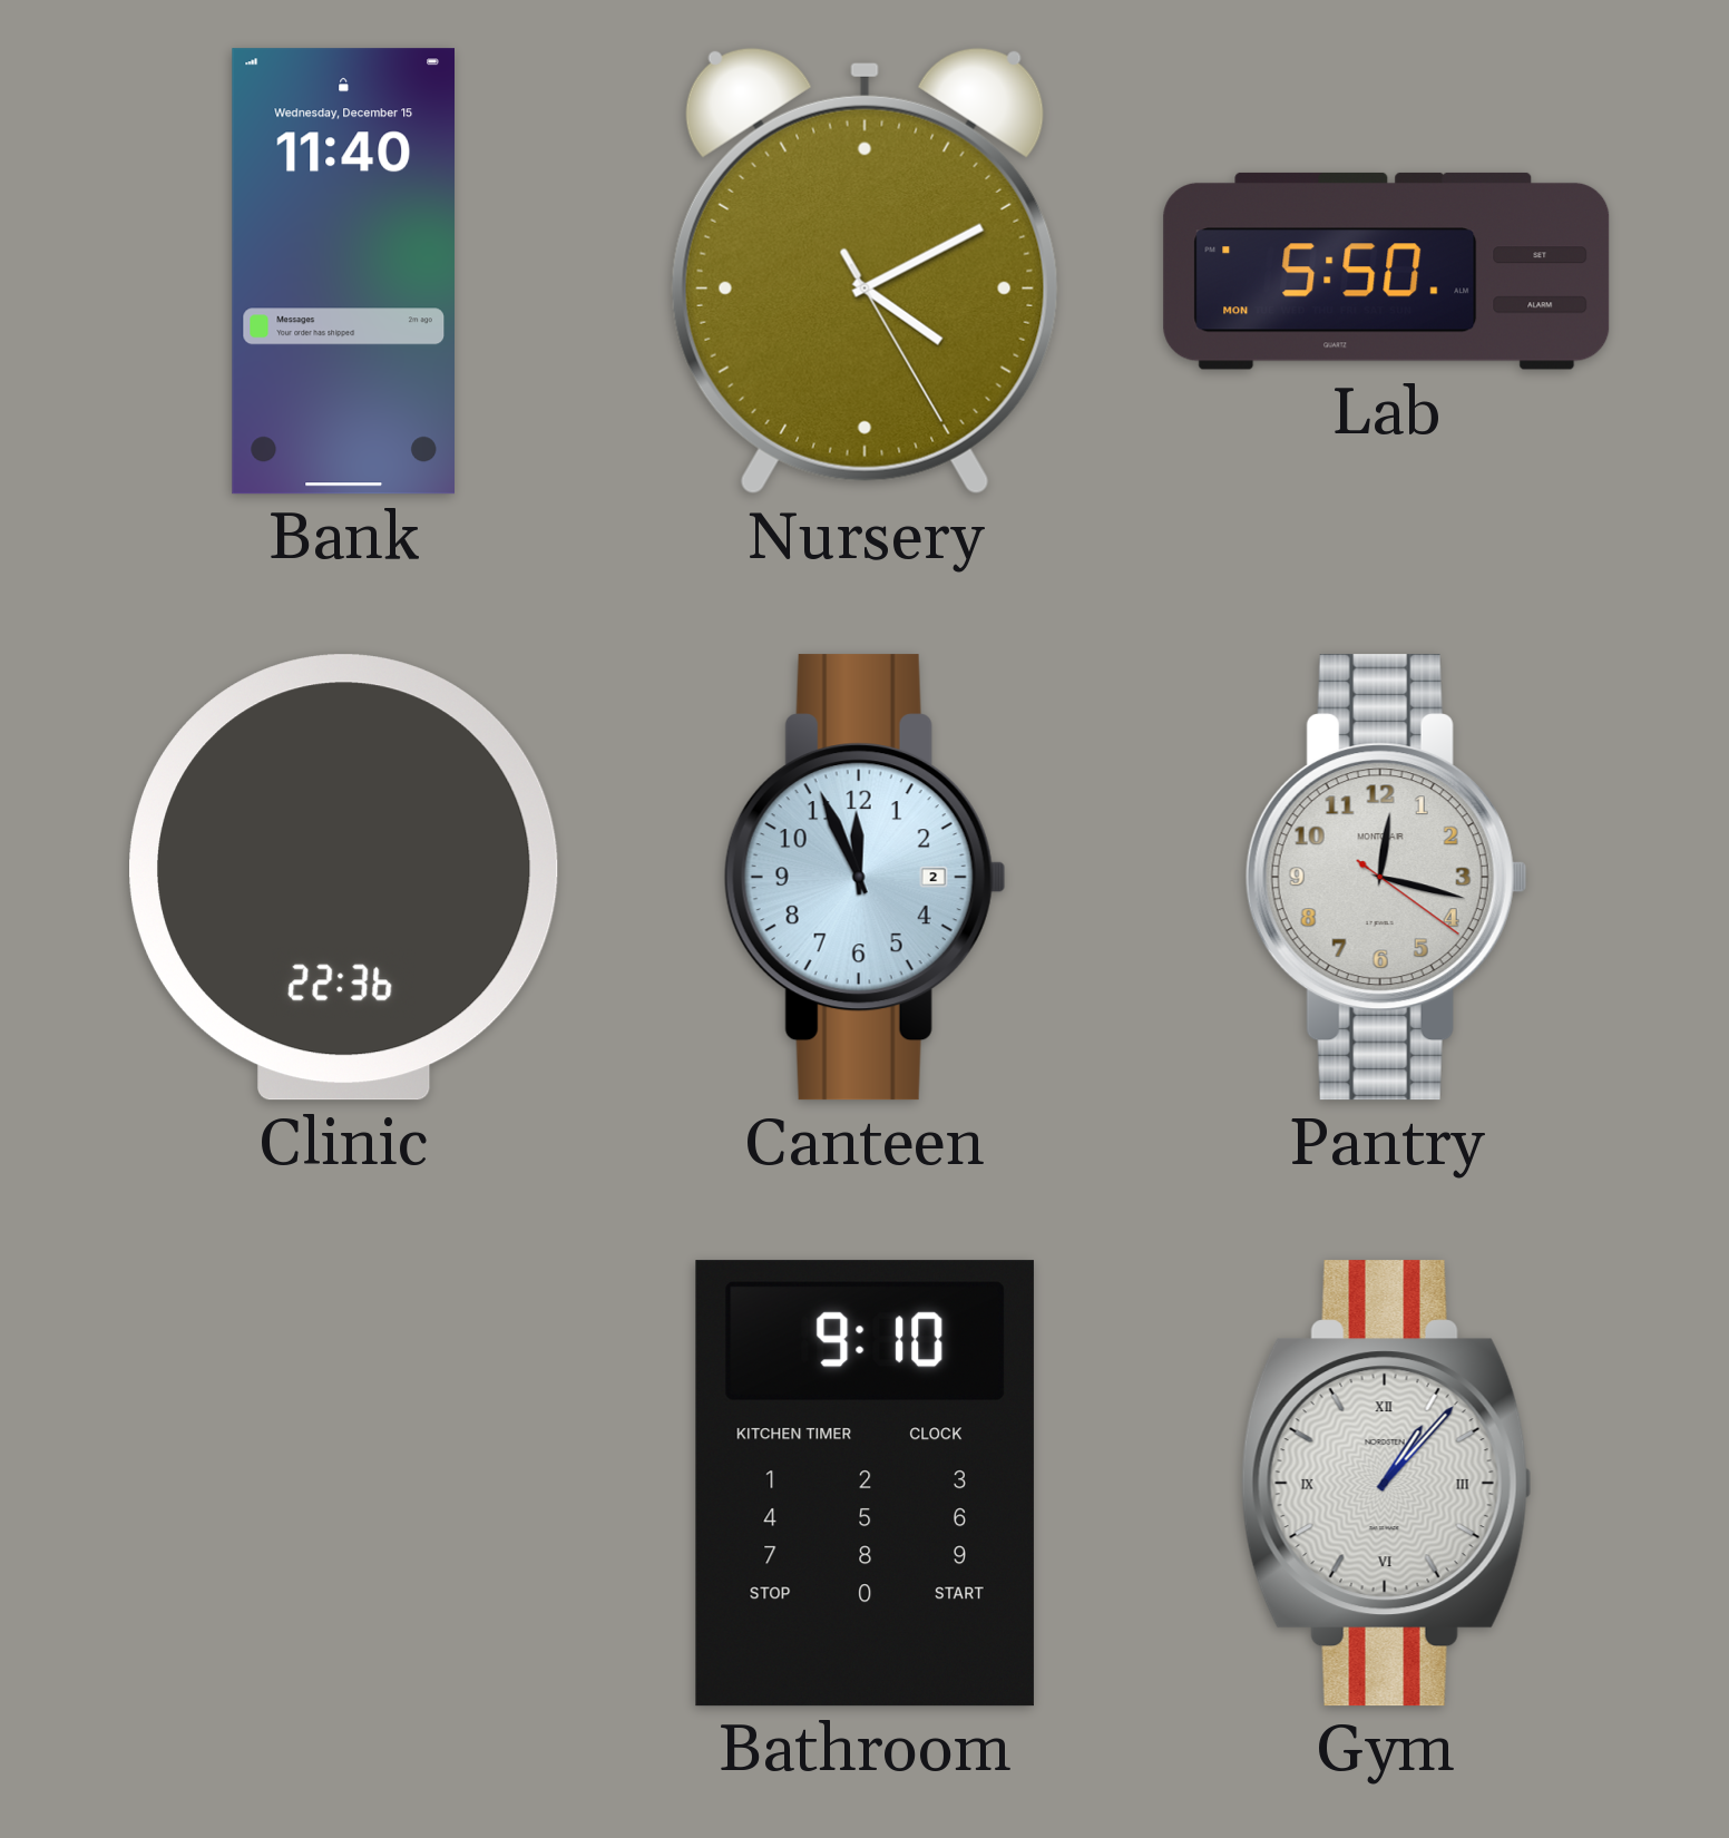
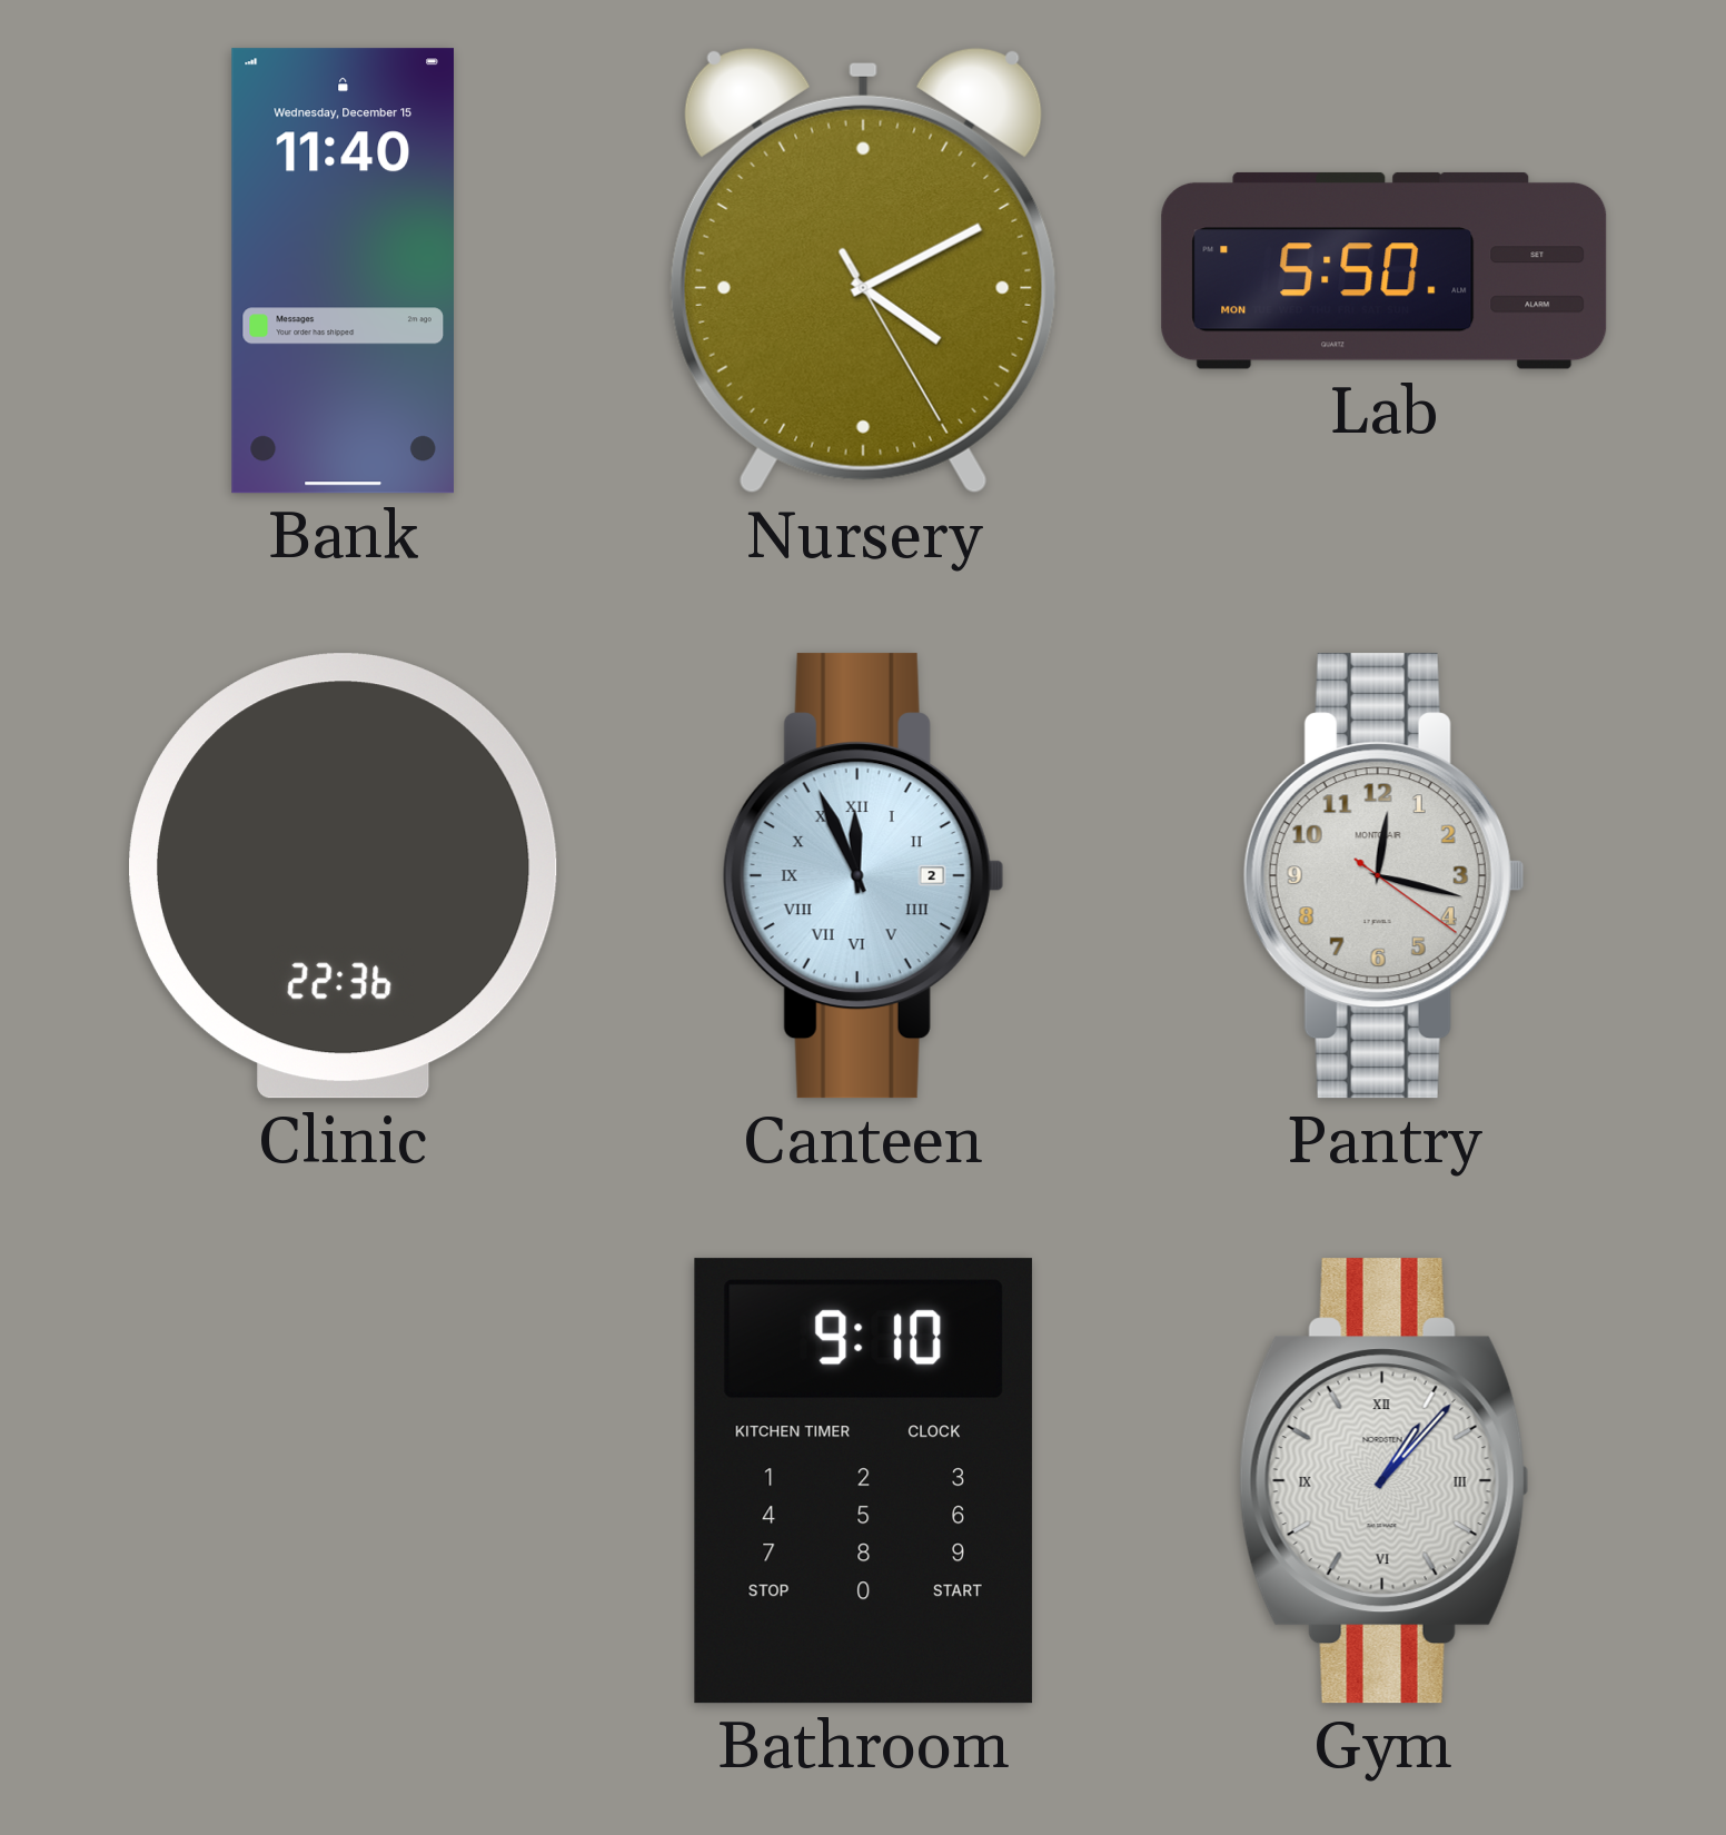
Canteen numerals: Arabic -> Roman
